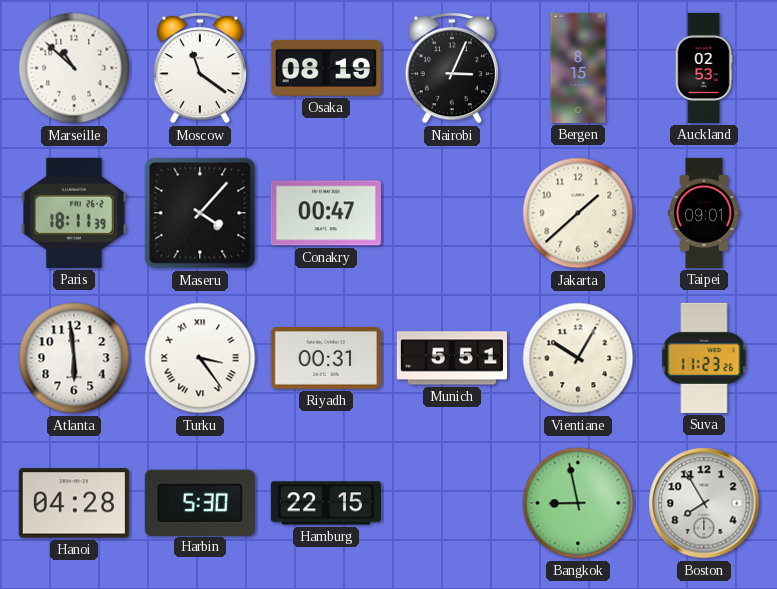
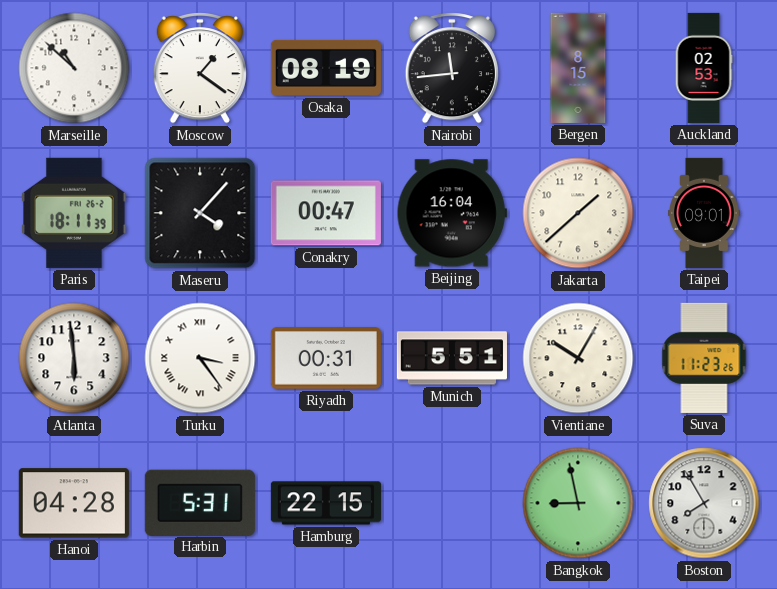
Moscow: 11:21 -> 1:21
Nairobi: 3:04 -> 11:44
Beijing: none -> 16:04
Harbin: 5:30 -> 5:31
